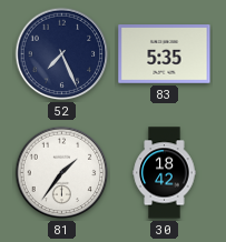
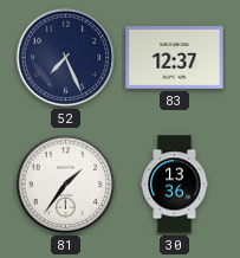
83: 5:35 -> 12:37
30: 18:42 -> 13:36
